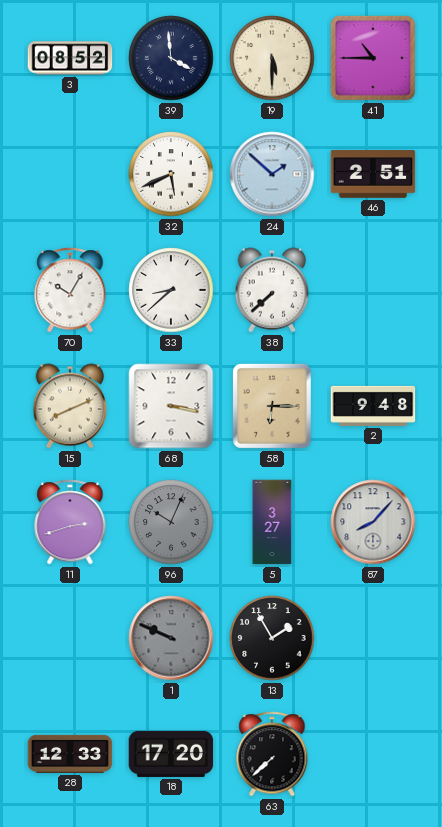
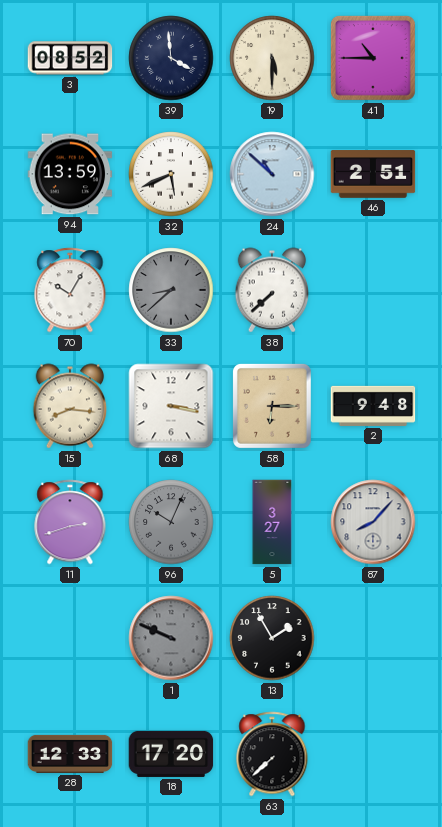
94: none -> 13:59
24: 1:52 -> 10:52
33 dial: white -> grey
15: 8:11 -> 8:16
